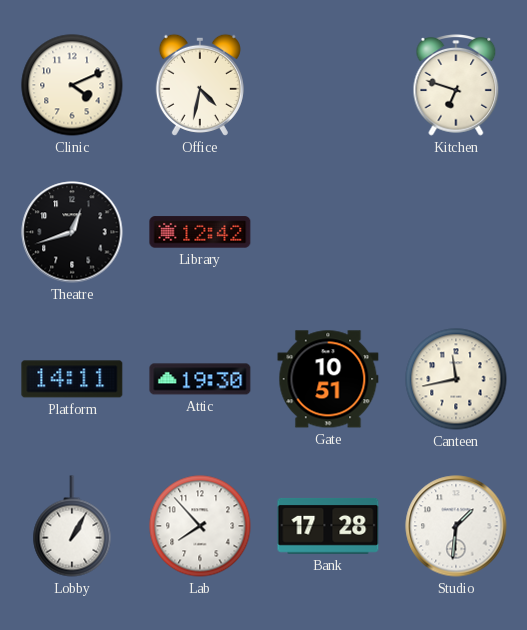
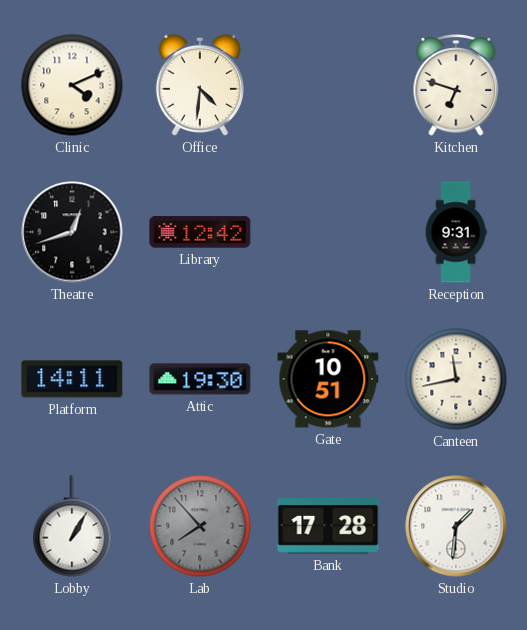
Office: 4:32 -> 4:31
Reception: none -> 9:31
Lab dial: white -> grey
